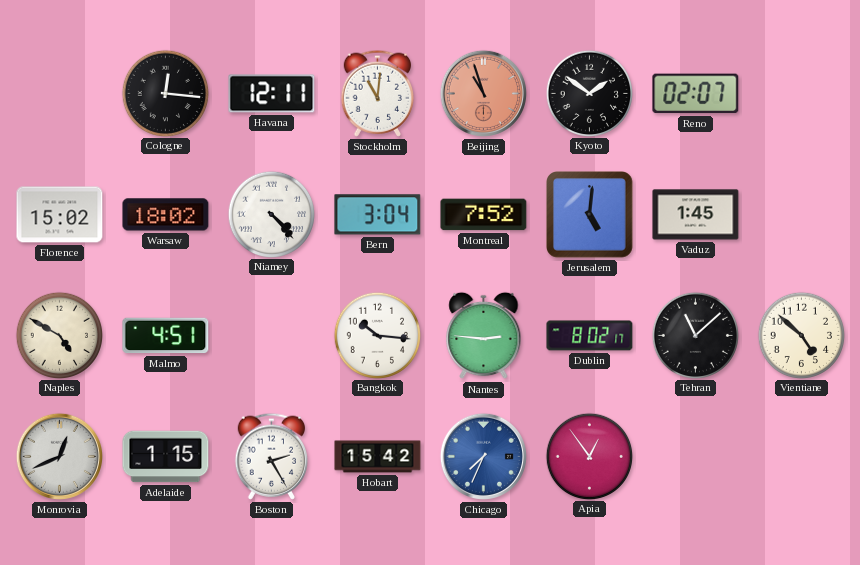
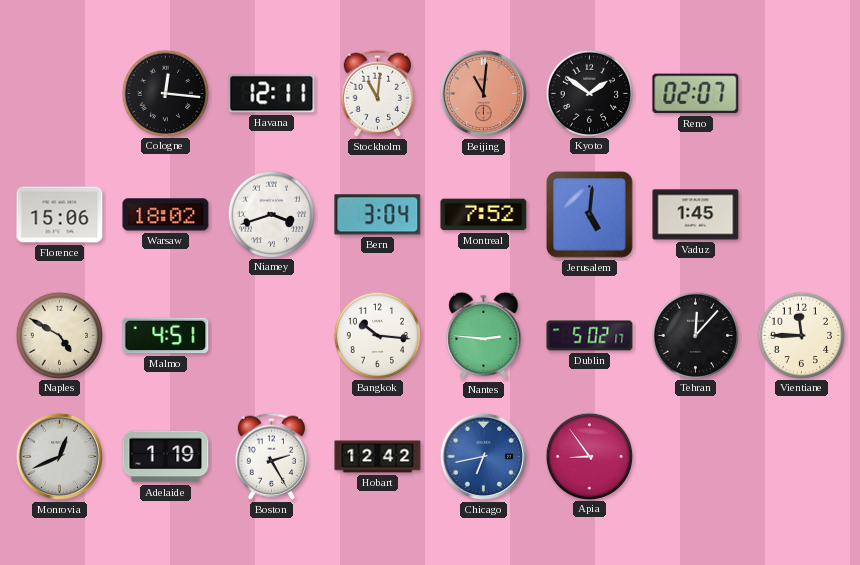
Beijing: 10:57 -> 11:01
Florence: 15:02 -> 15:06
Niamey: 4:23 -> 3:42
Dublin: 8:02 -> 5:02
Tehran: 11:08 -> 12:07
Vientiane: 4:52 -> 11:45
Adelaide: 1:15 -> 1:19
Hobart: 15:42 -> 12:42
Chicago: 7:34 -> 6:43
Apia: 12:54 -> 8:54
